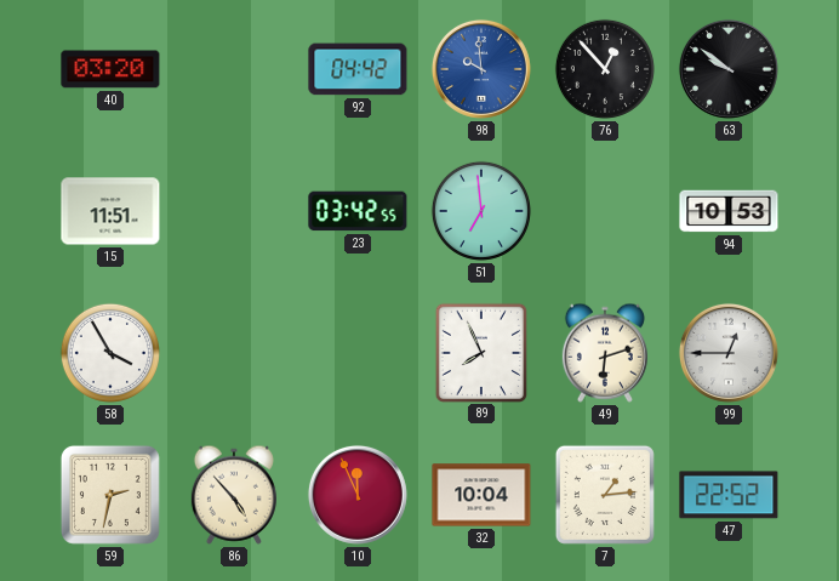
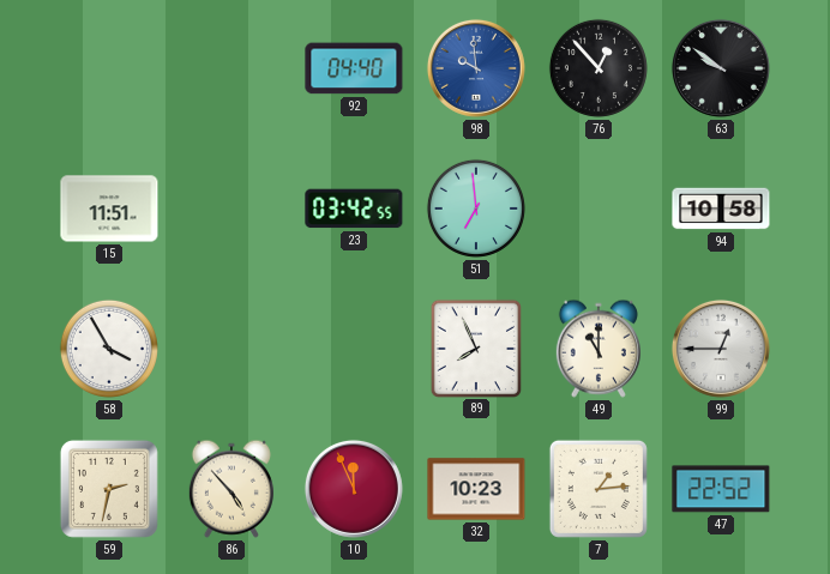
40: 03:20 -> none
92: 04:42 -> 04:40
94: 10:53 -> 10:58
49: 6:12 -> 11:00
32: 10:04 -> 10:23
